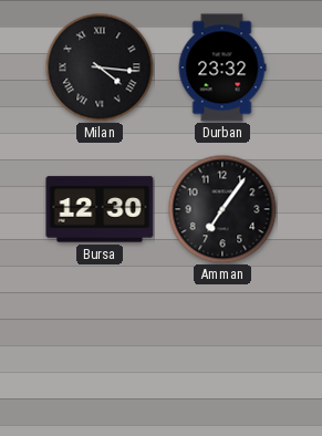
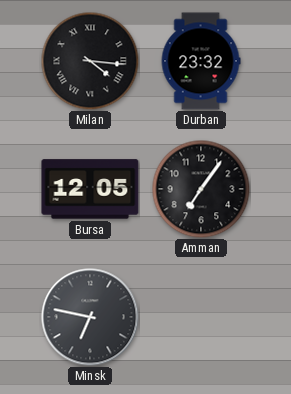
Bursa: 12:30 -> 12:05
Minsk: none -> 6:47
